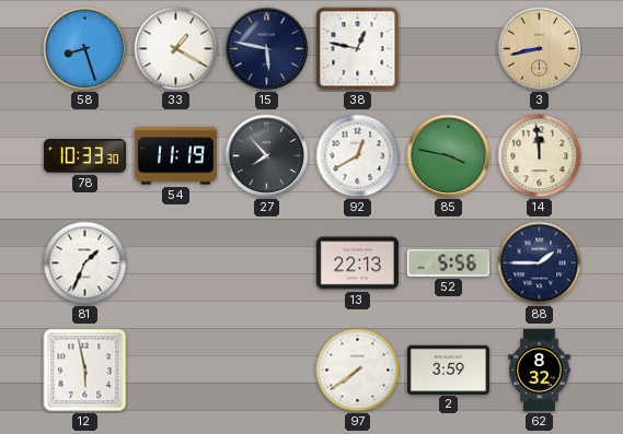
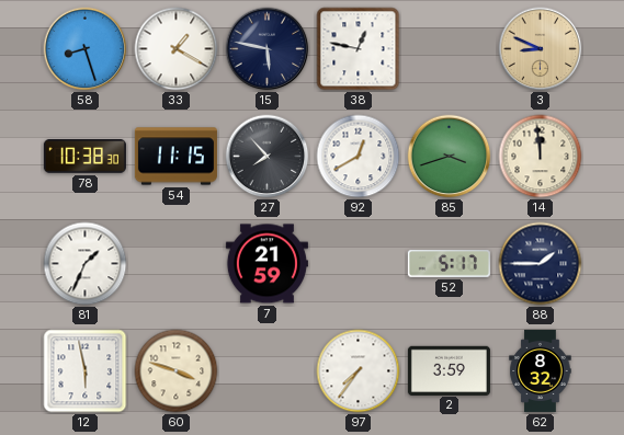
3: 8:43 -> 8:49
78: 10:33 -> 10:38
54: 11:19 -> 11:15
85: 3:47 -> 3:42
7: none -> 21:59
13: 22:13 -> none
52: 5:56 -> 5:17
60: none -> 3:48
97: 7:39 -> 7:36
